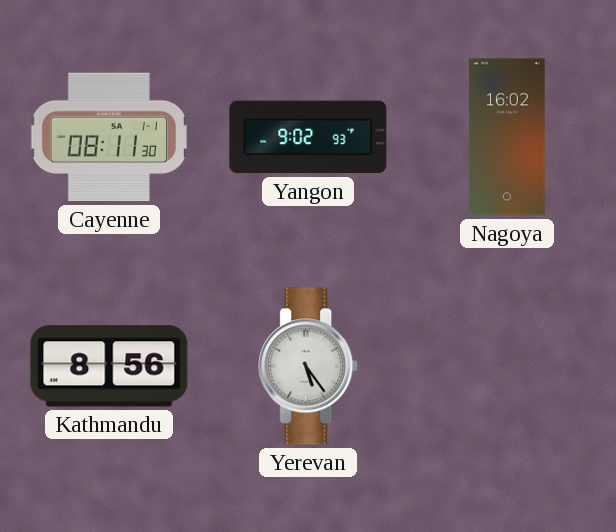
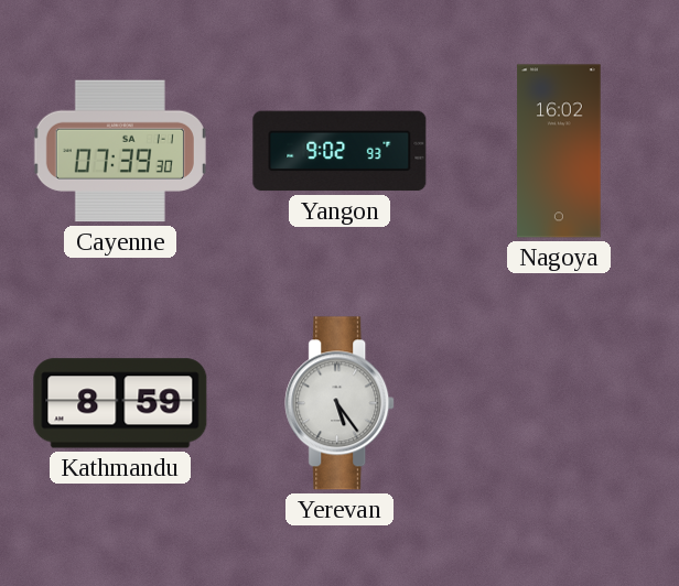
Cayenne: 08:11 -> 07:39
Kathmandu: 8:56 -> 8:59
